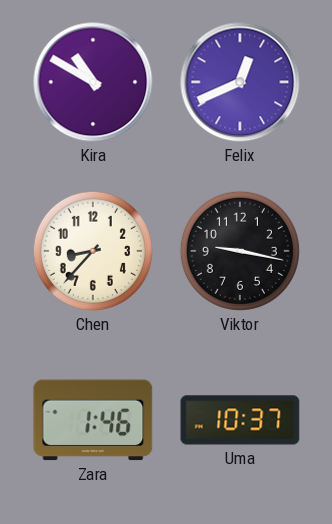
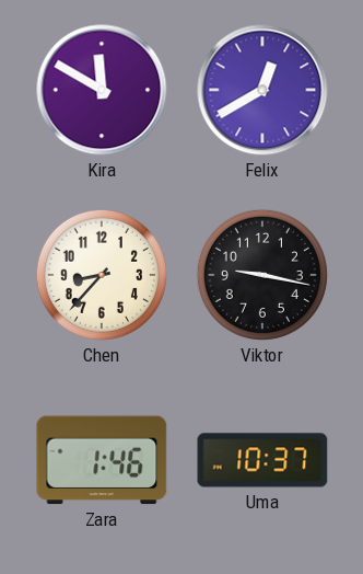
Kira: 10:50 -> 11:50
Felix: 12:41 -> 12:40
